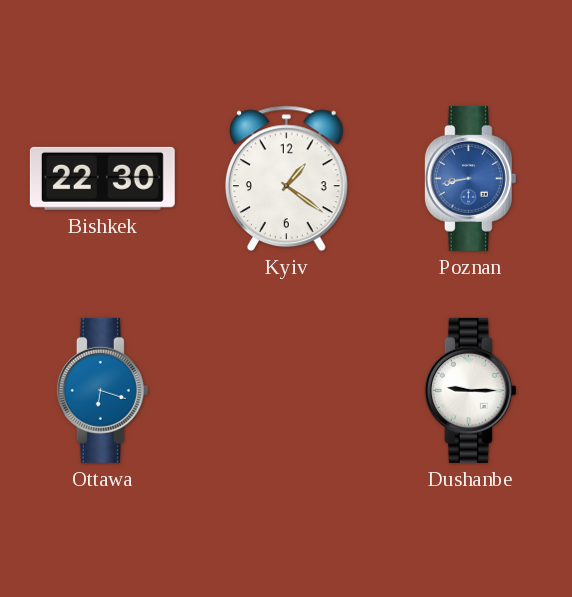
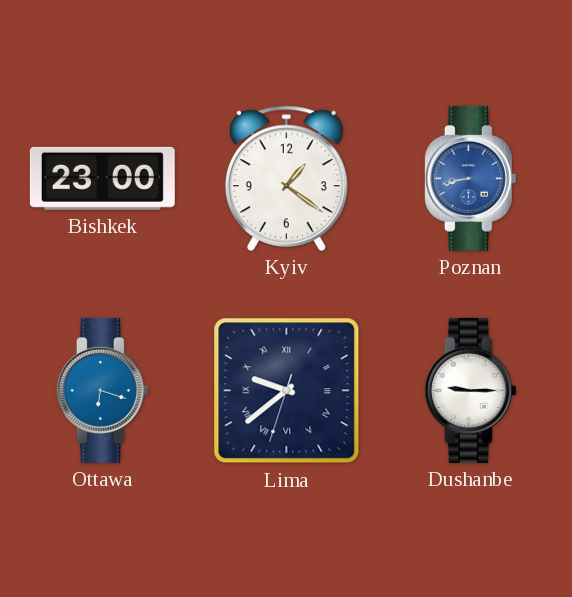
Bishkek: 22:30 -> 23:00
Lima: none -> 9:38
